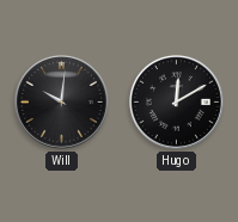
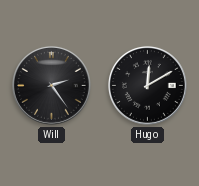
Will: 10:01 -> 2:24
